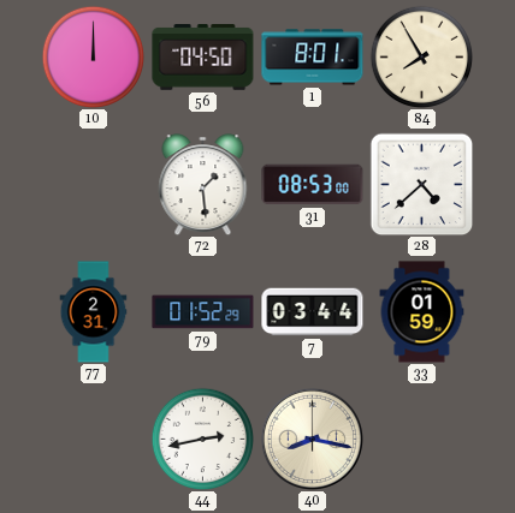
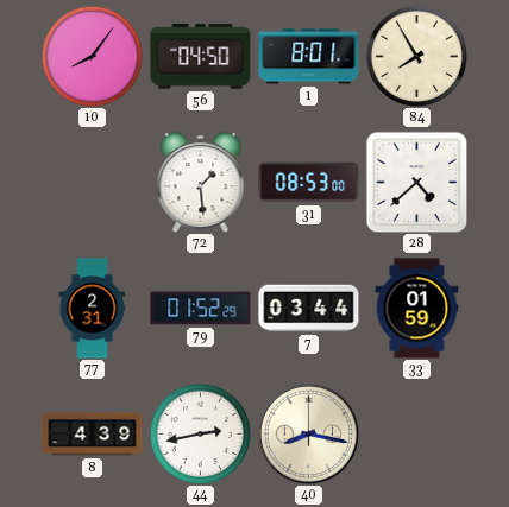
10: 12:00 -> 8:06
8: none -> 4:39
